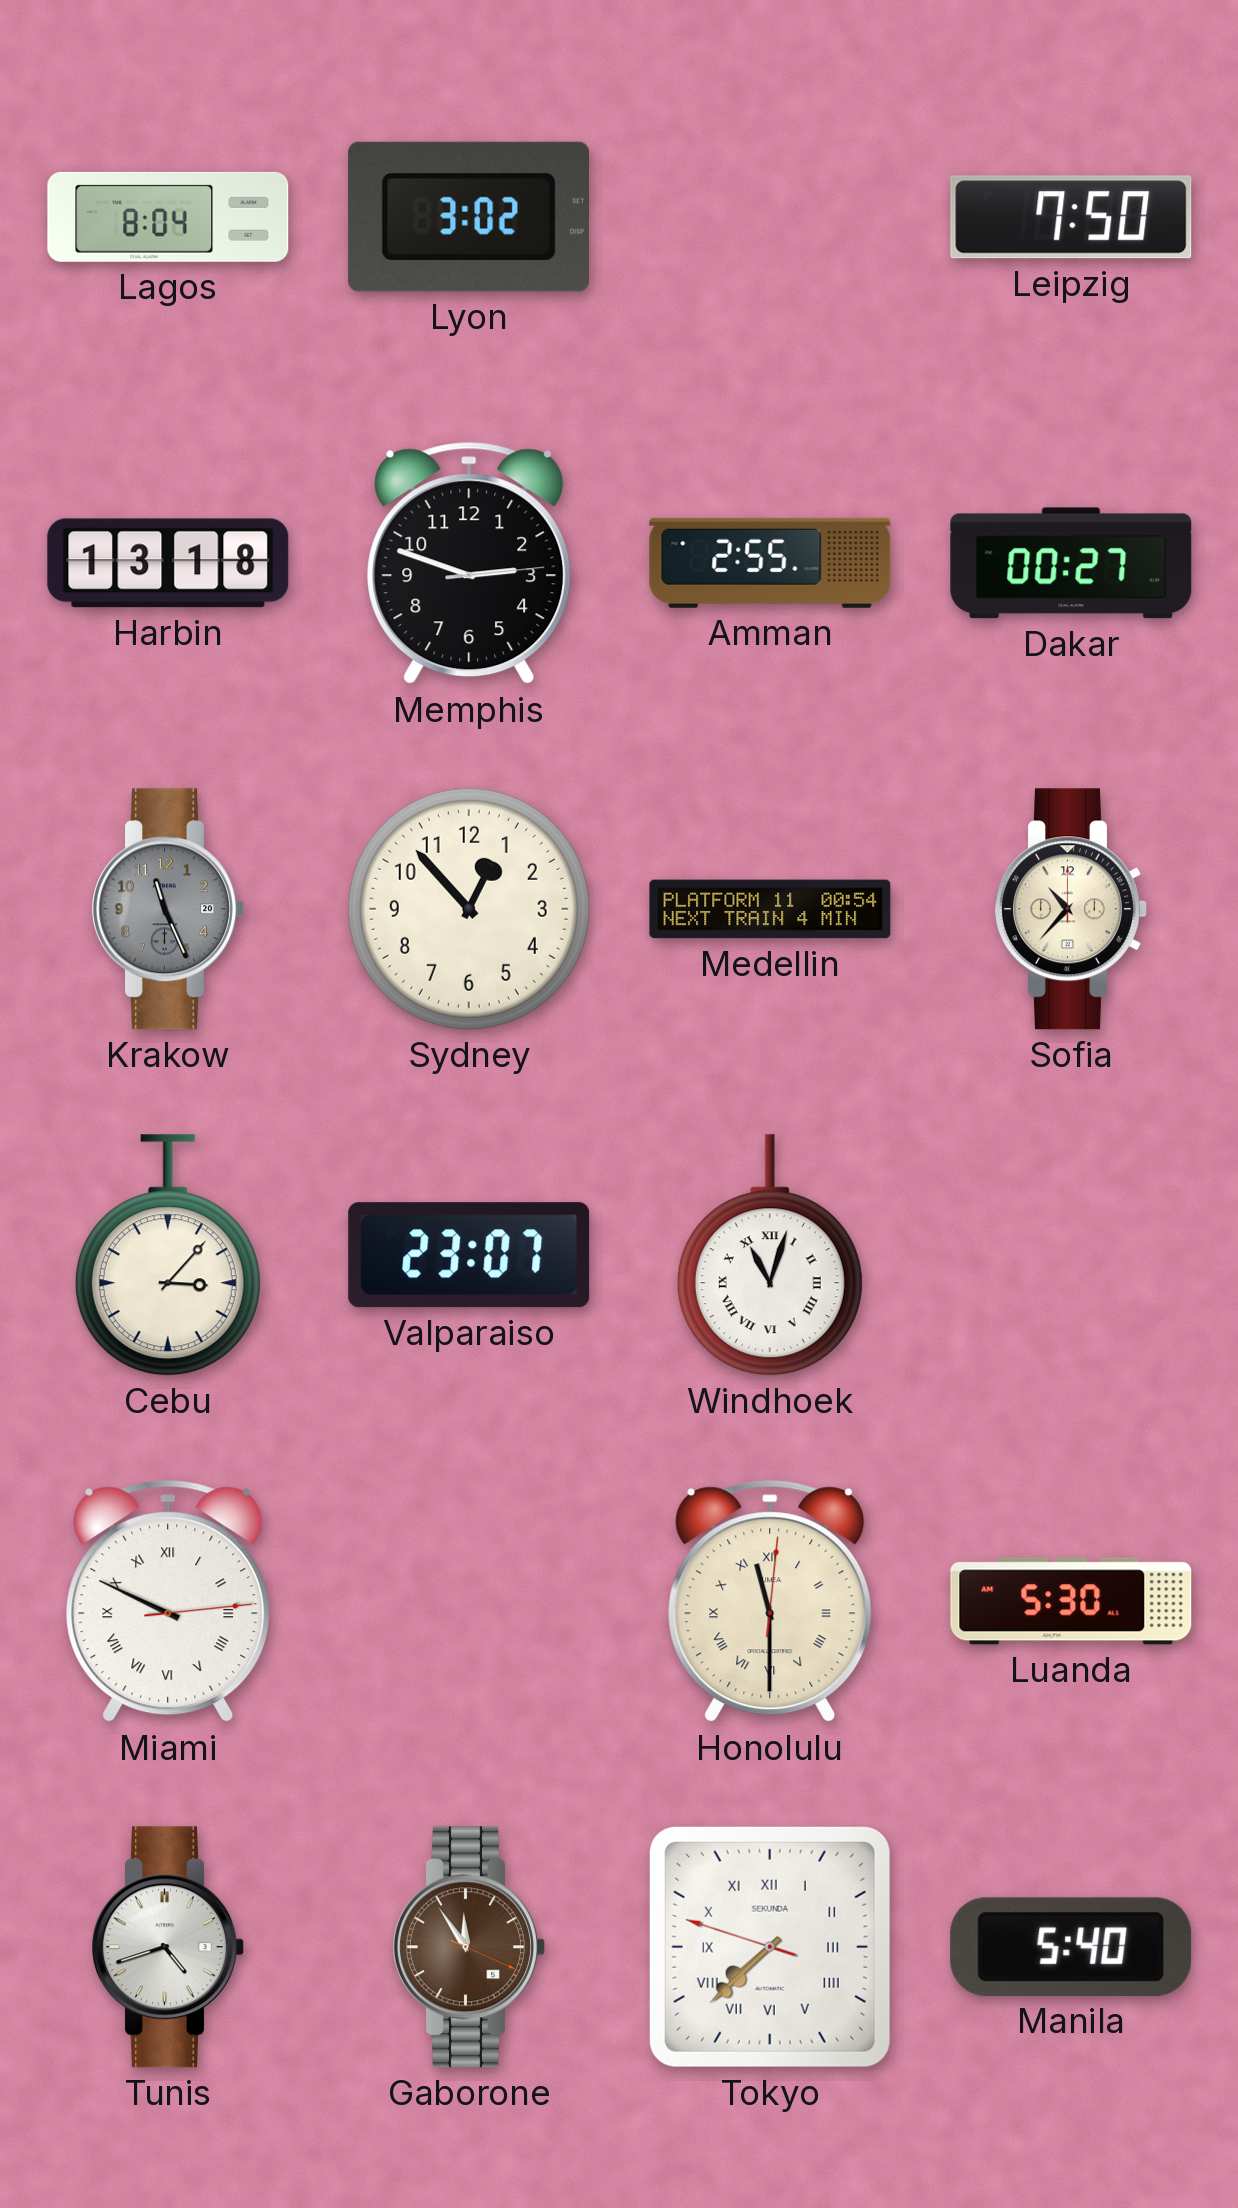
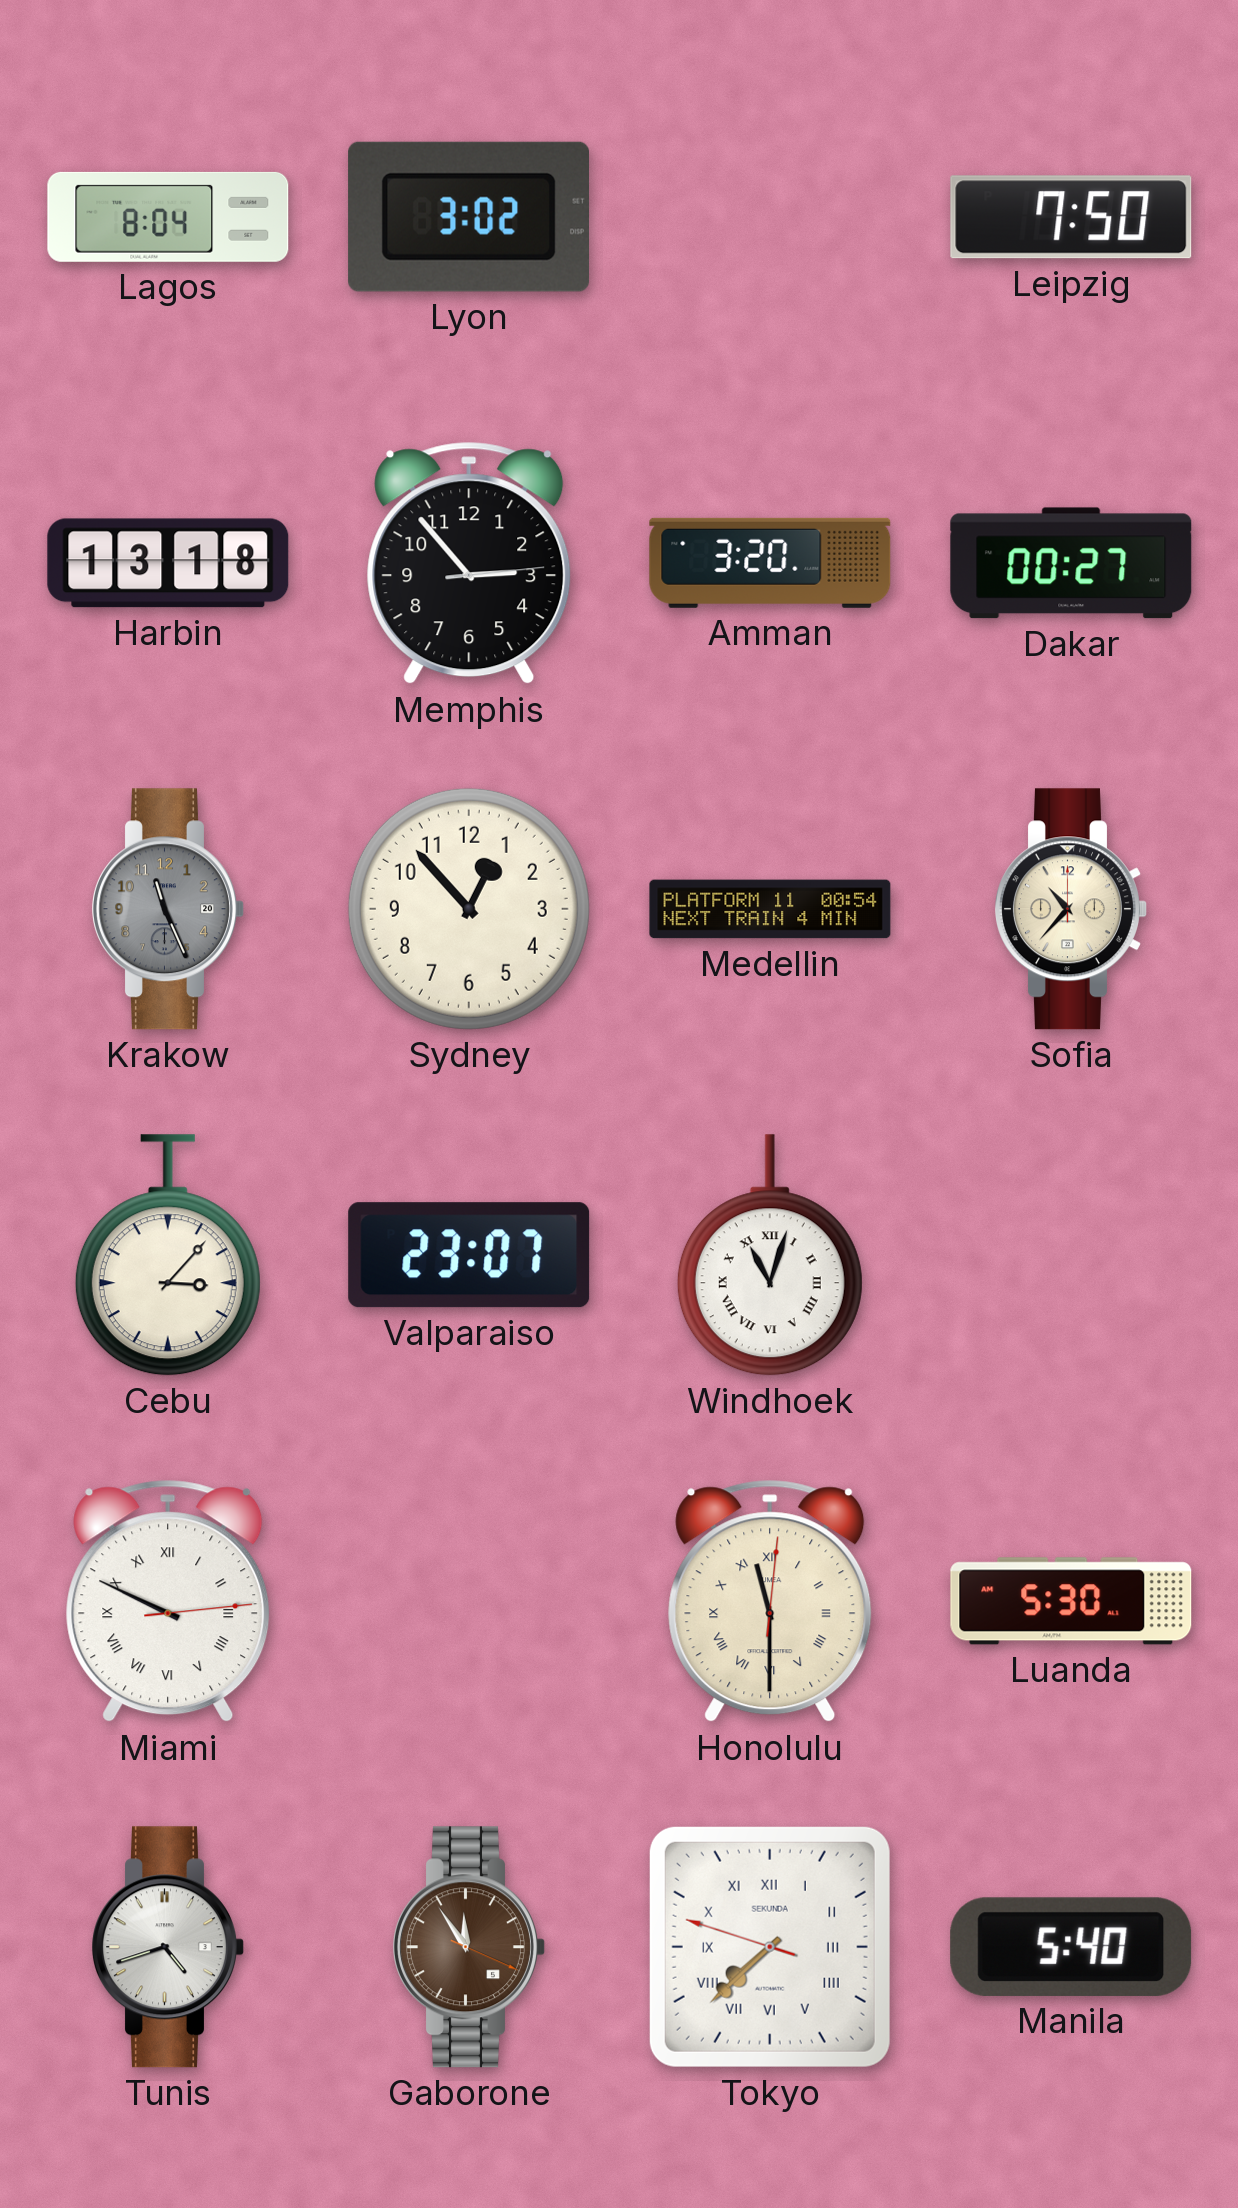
Memphis: 2:48 -> 2:53
Amman: 2:55 -> 3:20
